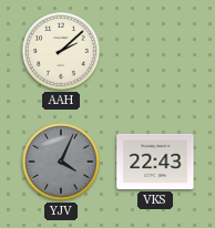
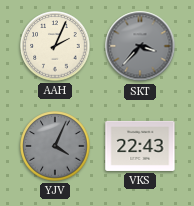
AAH: 2:08 -> 2:04
SKT: none -> 3:37
